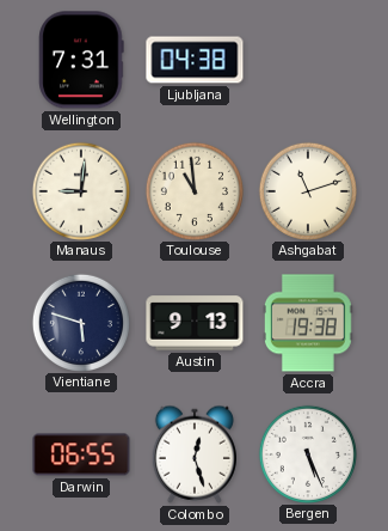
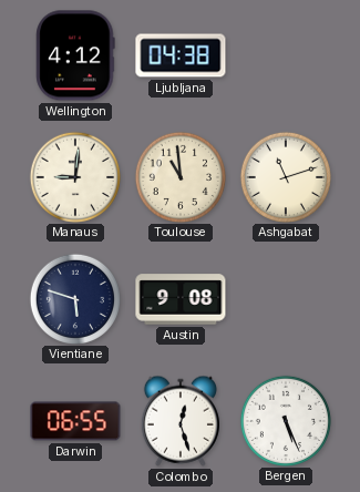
Wellington: 7:31 -> 4:12
Austin: 9:13 -> 9:08
Accra: 19:38 -> none
